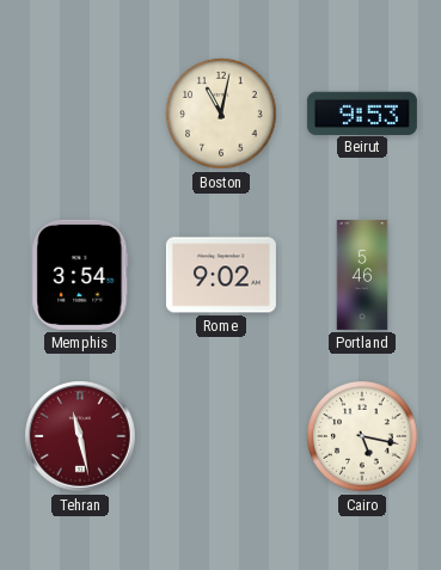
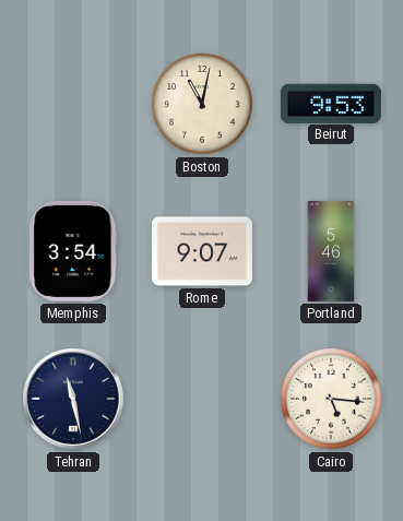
Rome: 9:02 -> 9:07
Tehran dial: burgundy -> navy
Cairo: 5:17 -> 5:16
